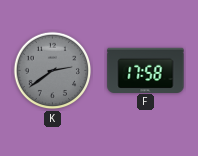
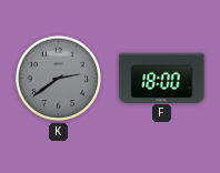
F: 17:58 -> 18:00
